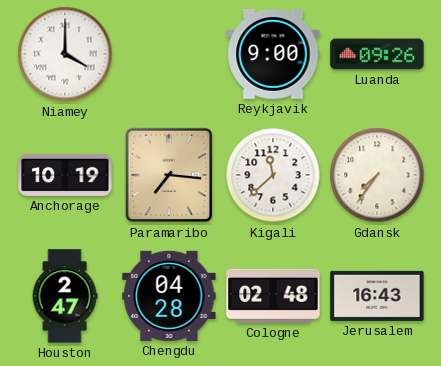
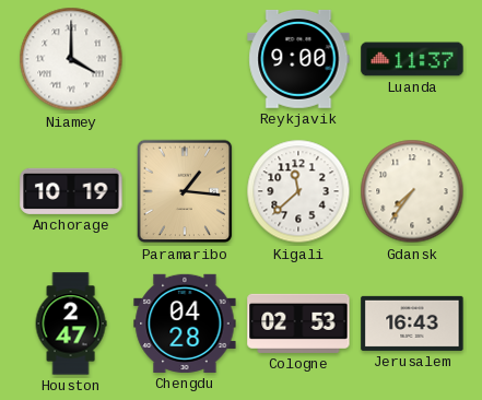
Luanda: 09:26 -> 11:37
Paramaribo: 7:16 -> 1:16
Cologne: 02:48 -> 02:53
